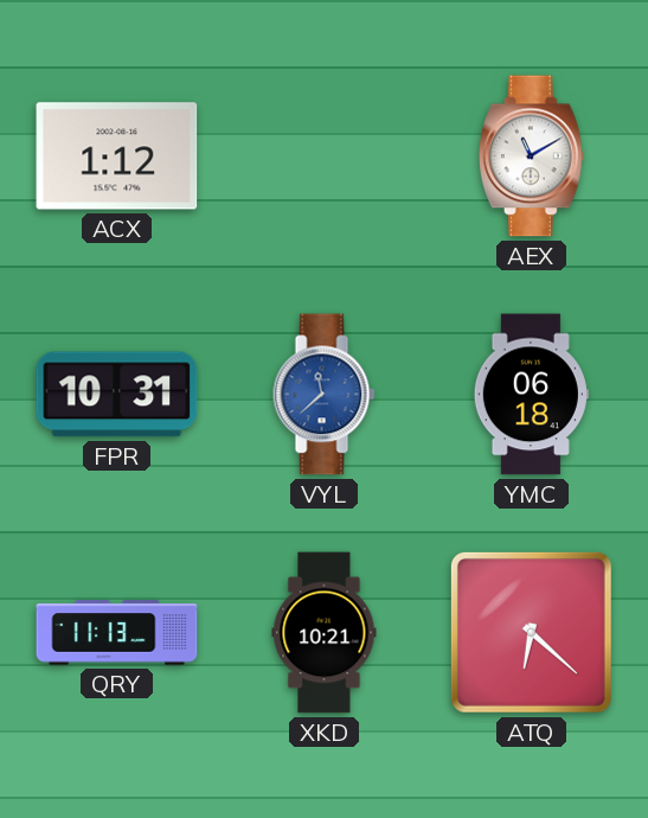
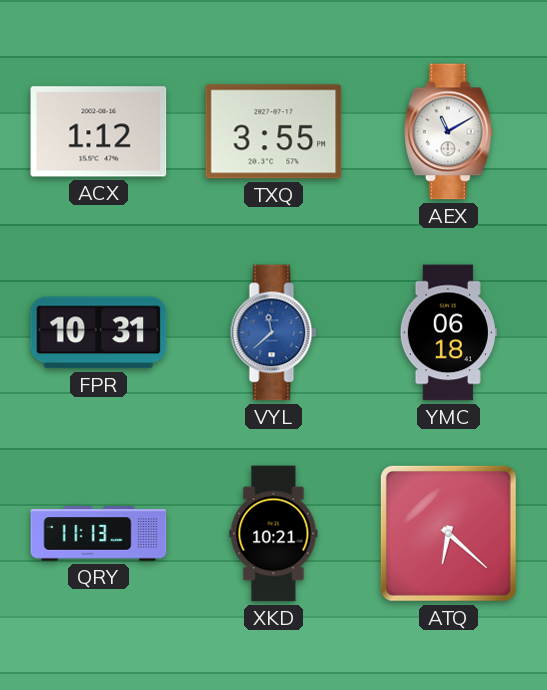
TXQ: none -> 3:55
